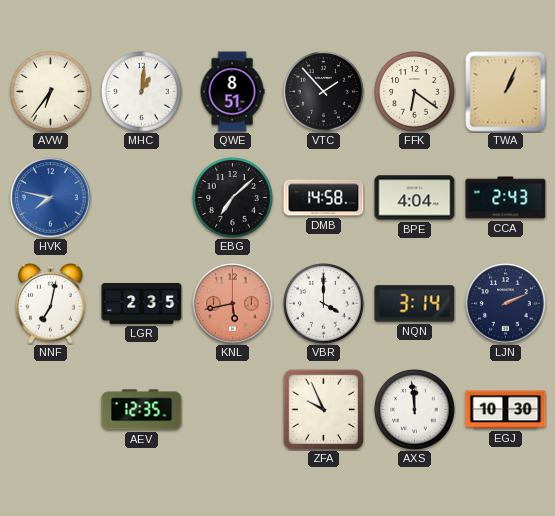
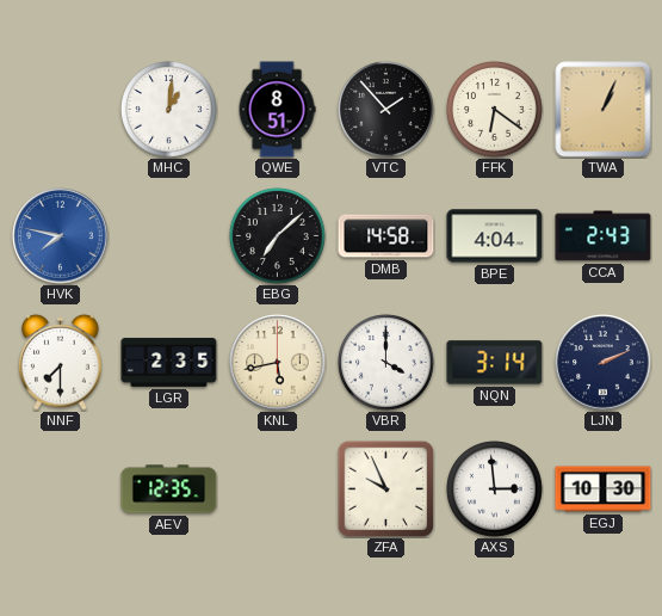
AVW: 6:36 -> none
NNF: 7:02 -> 7:30
KNL dial: salmon -> cream
AXS: 11:59 -> 2:59
